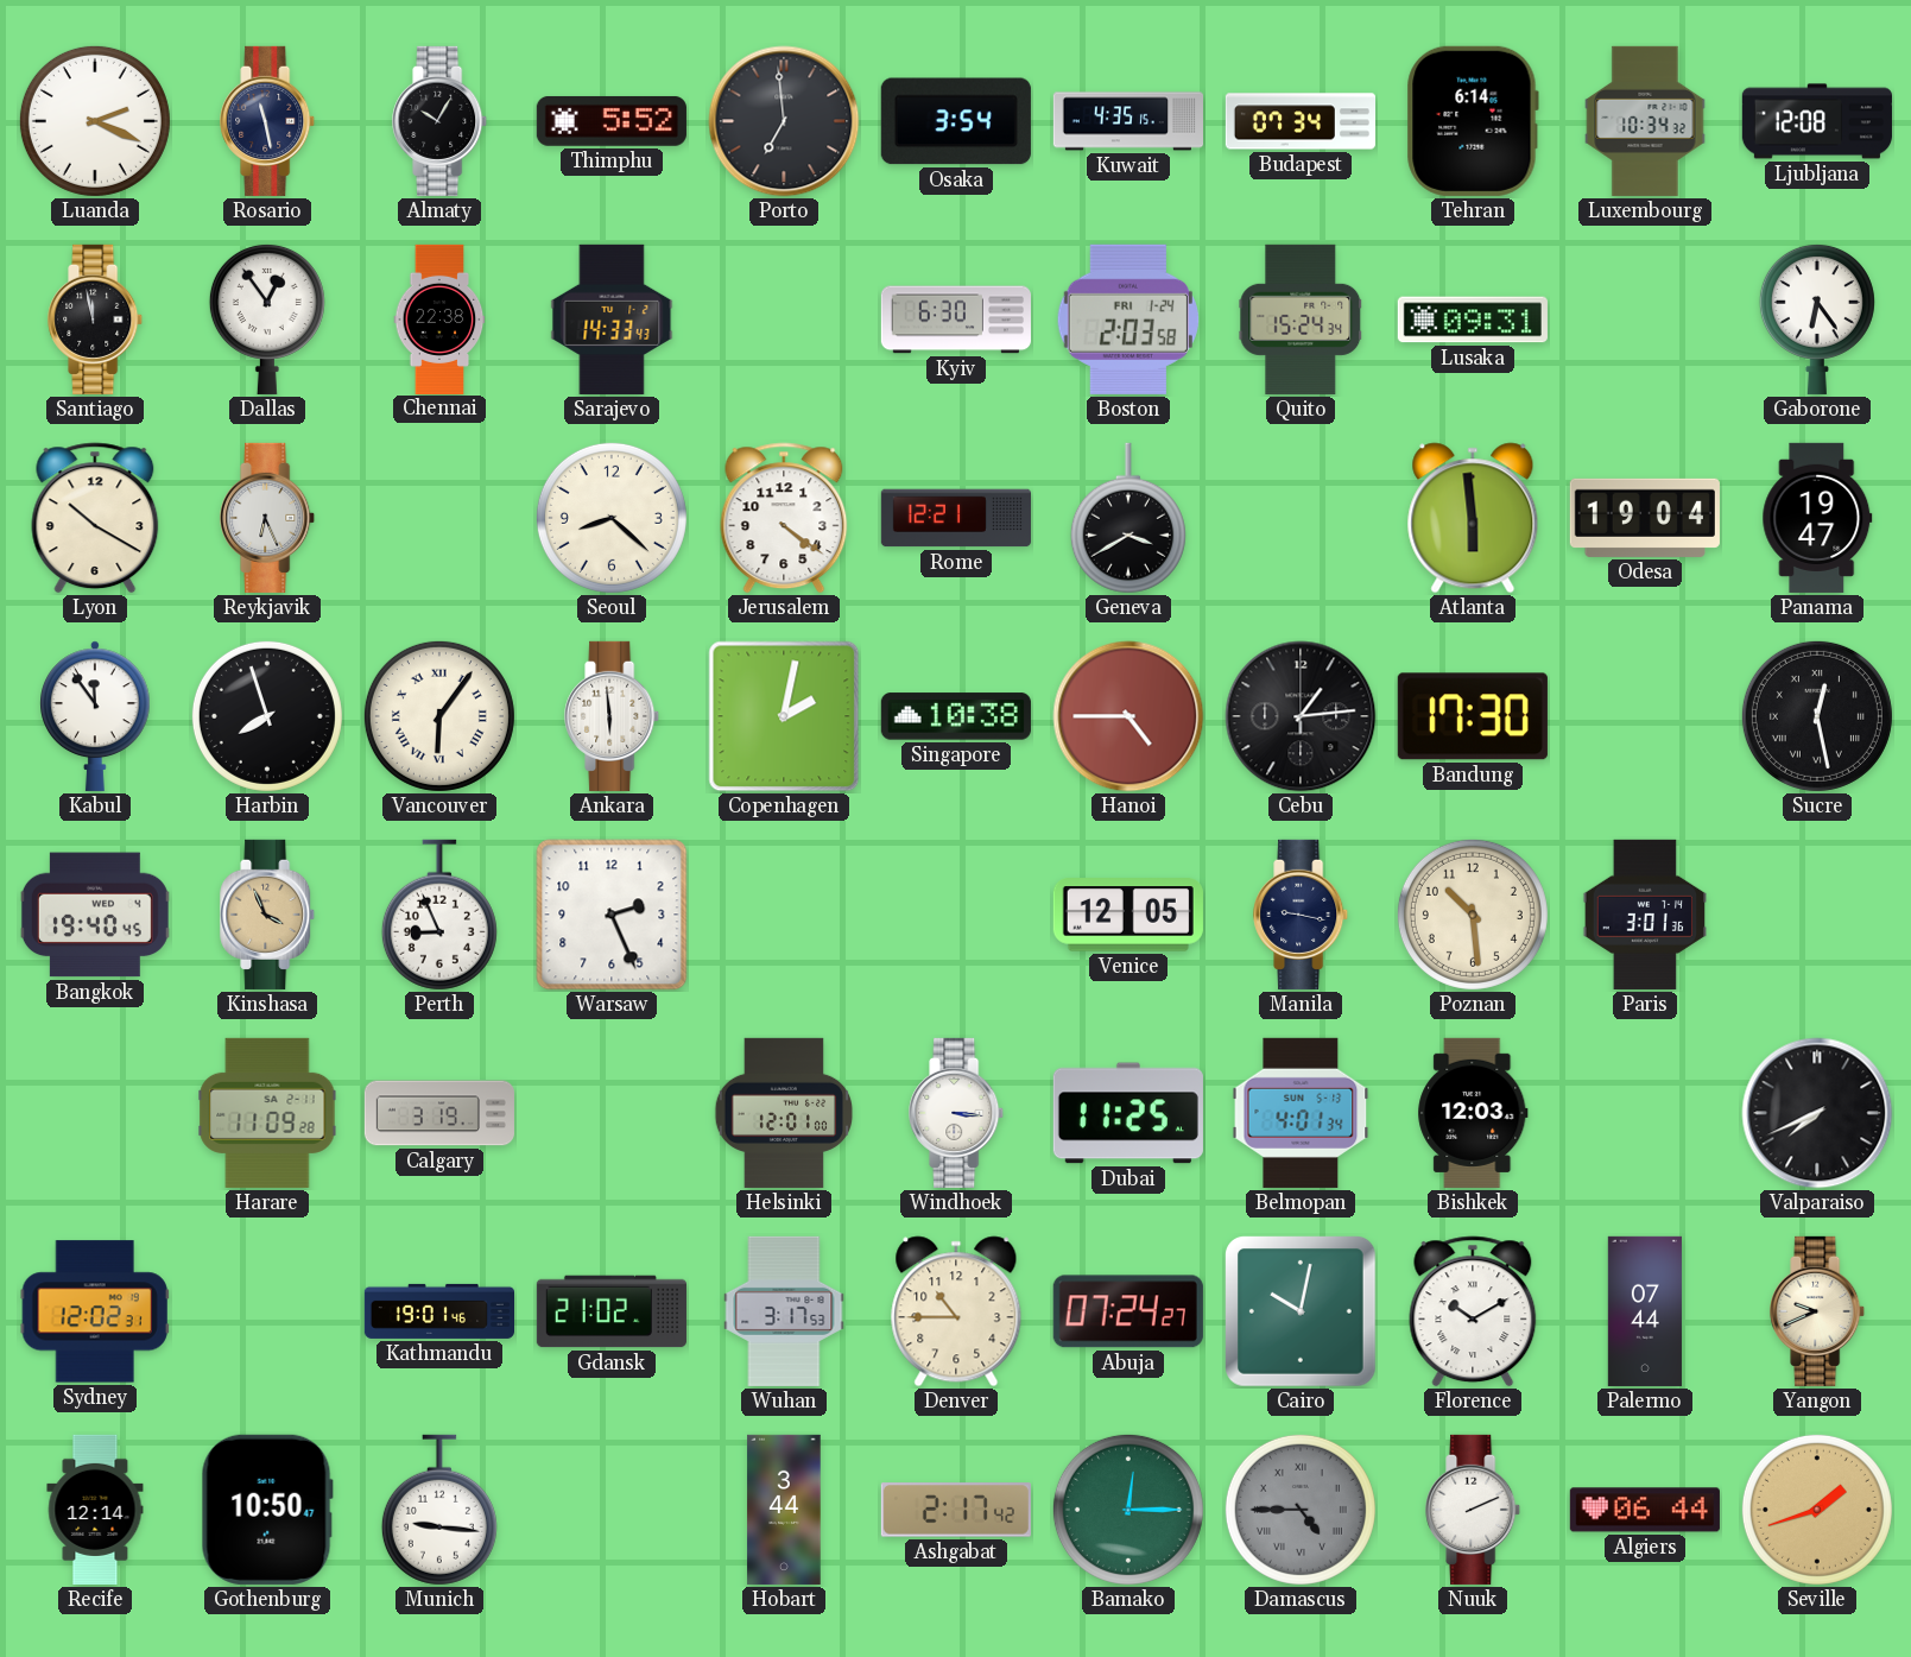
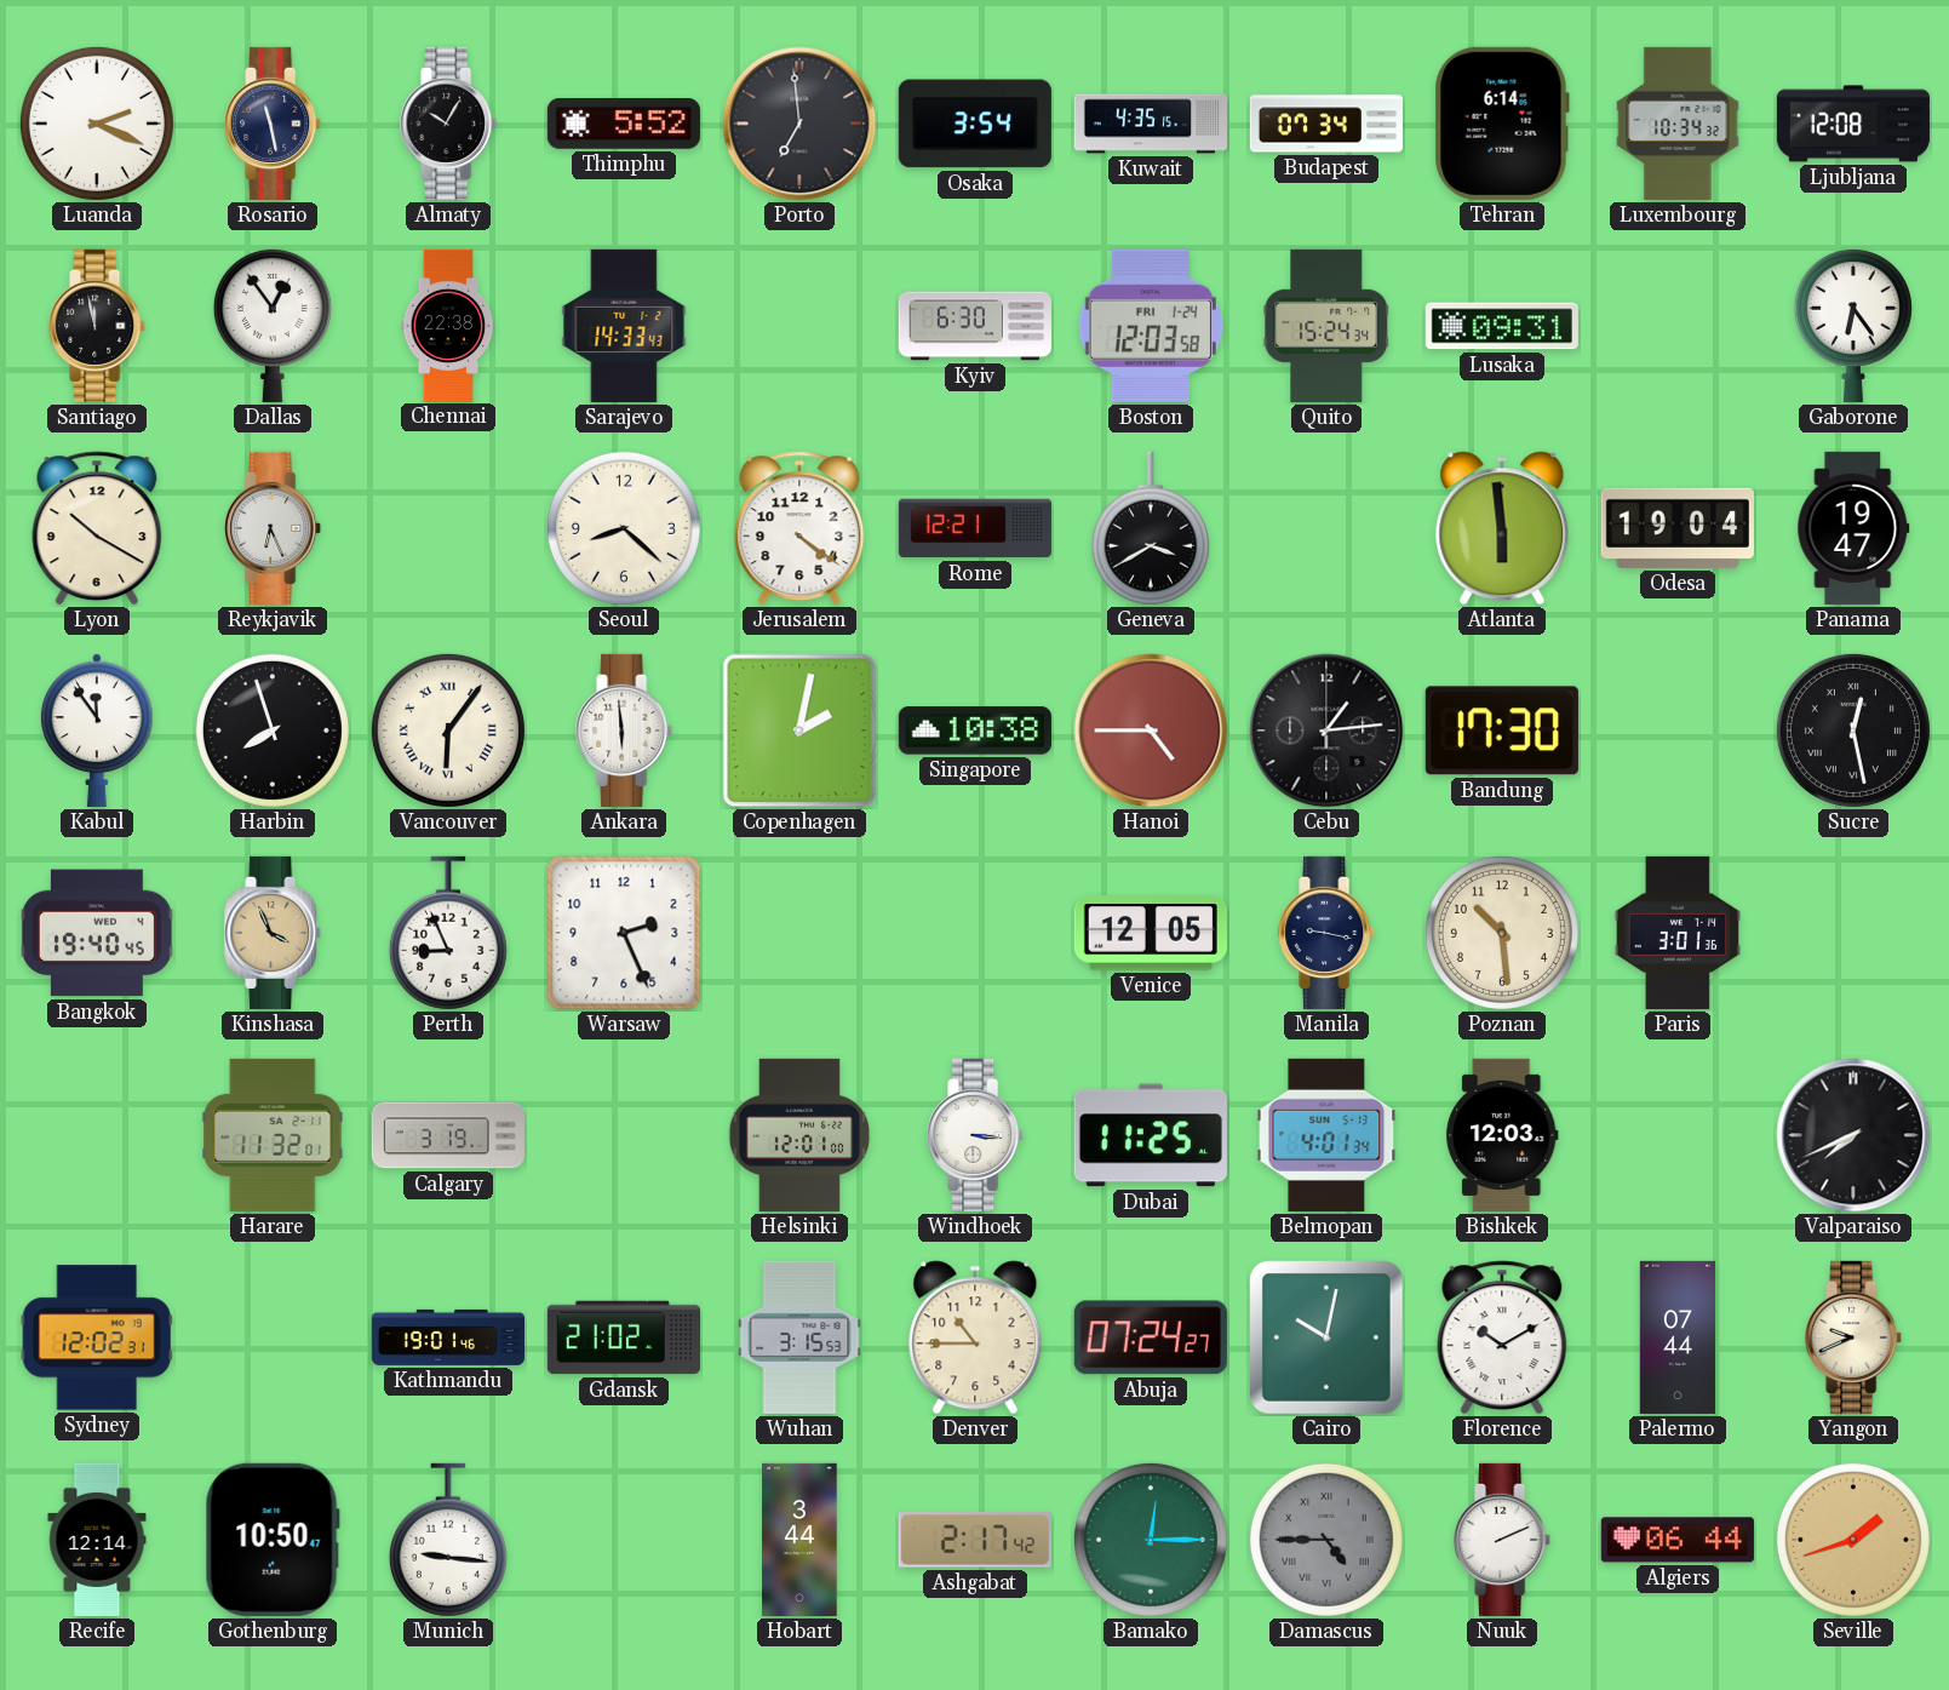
Boston: 2:03 -> 12:03
Harare: 11:09 -> 11:32
Wuhan: 3:17 -> 3:15
